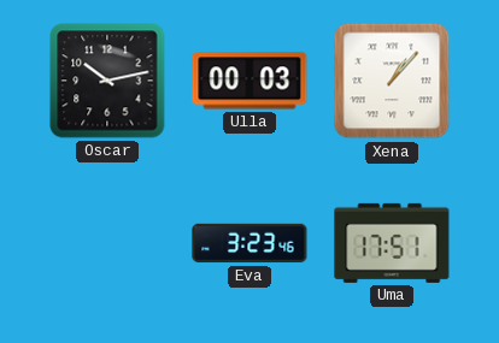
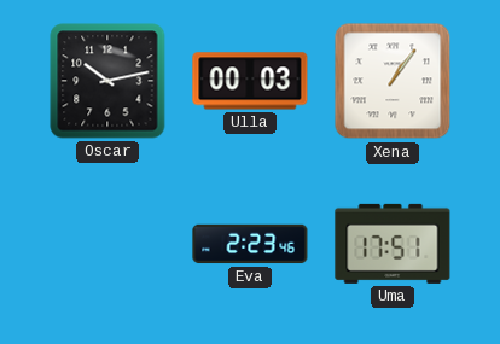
Xena: 1:07 -> 1:06
Eva: 3:23 -> 2:23
